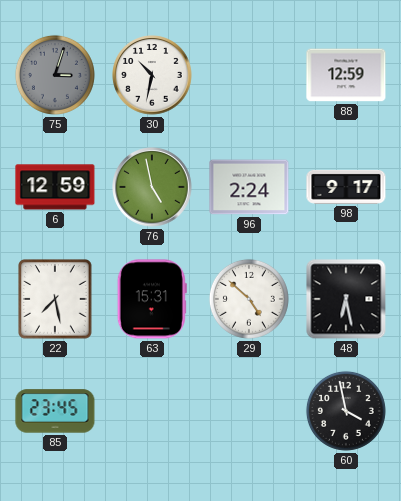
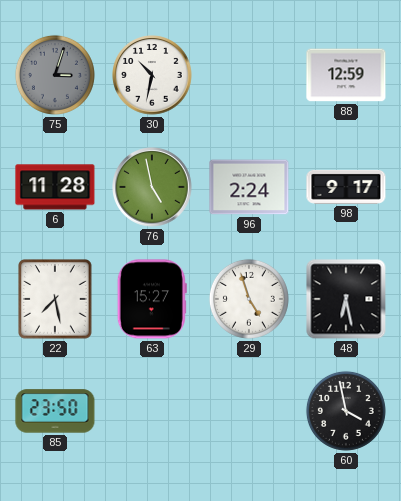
6: 12:59 -> 11:28
63: 15:31 -> 15:27
29: 4:52 -> 4:57
85: 23:45 -> 23:50
